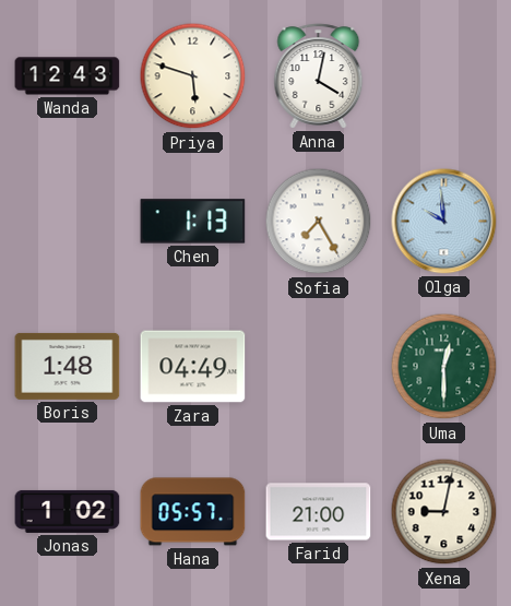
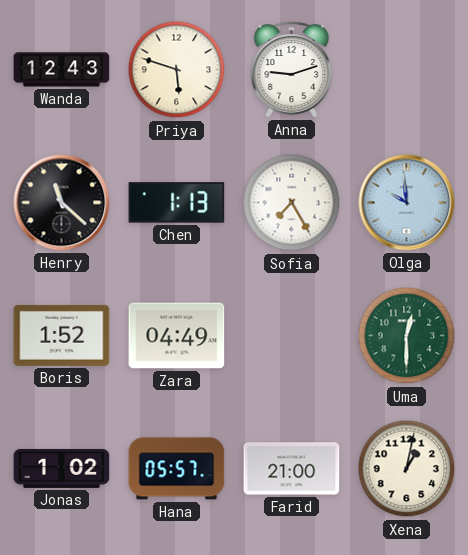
Anna: 4:02 -> 9:12
Henry: none -> 11:22
Boris: 1:48 -> 1:52
Xena: 9:02 -> 1:02
